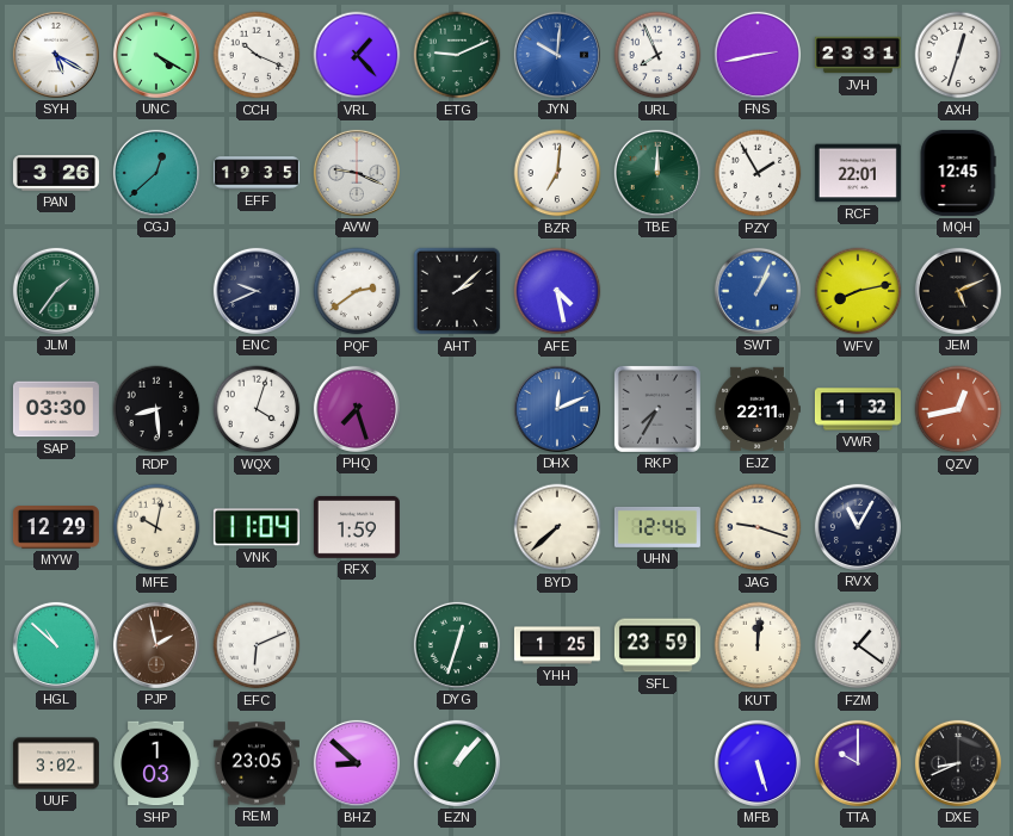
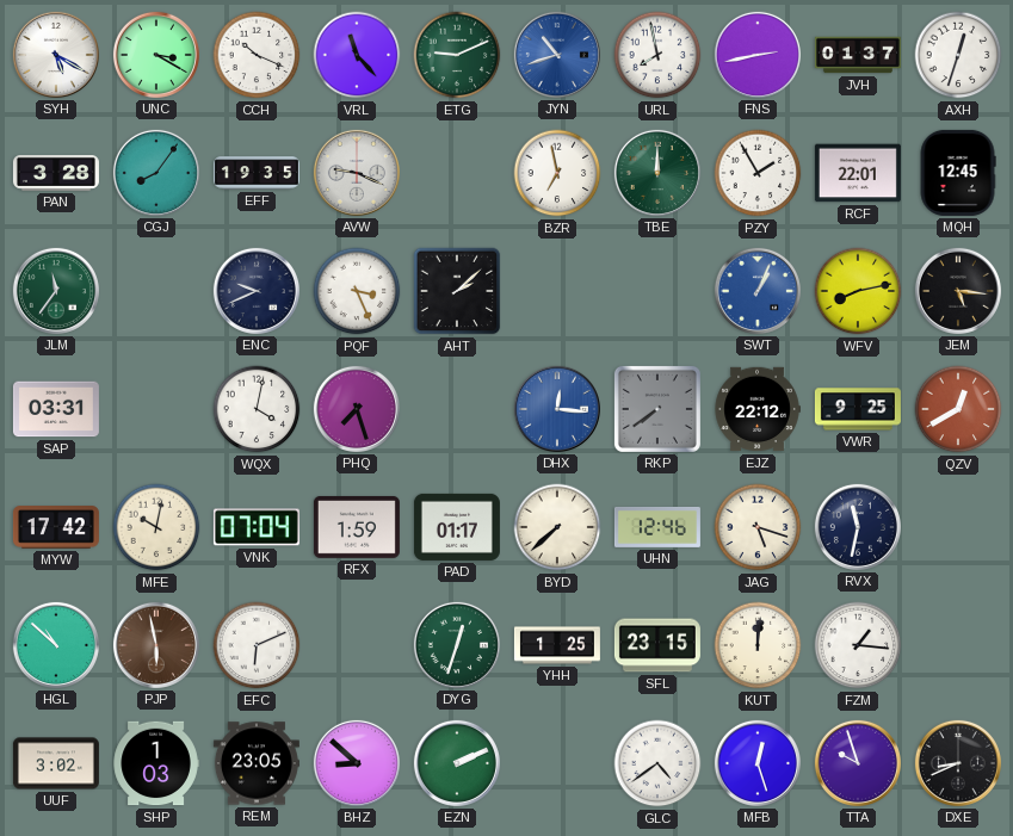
UNC: 4:20 -> 3:20
VRL: 1:23 -> 11:23
JYN: 10:01 -> 10:42
URL: 7:56 -> 7:58
JVH: 23:31 -> 01:37
PAN: 3:26 -> 3:28
CGJ: 12:38 -> 8:06
BZR: 7:01 -> 6:58
JLM: 1:36 -> 11:36
PQF: 2:39 -> 3:26
AFE: 4:28 -> none
JEM: 5:11 -> 5:16
SAP: 03:30 -> 03:31
RDP: 8:29 -> none
WQX: 4:03 -> 4:02
DHX: 12:11 -> 12:16
RKP: 7:35 -> 7:39
EJZ: 22:11 -> 22:12
VWR: 1:32 -> 9:25
QZV: 12:43 -> 12:40
MYW: 12:29 -> 17:42
VNK: 11:04 -> 07:04
PAD: none -> 01:17
JAG: 9:18 -> 5:18
RVX: 11:05 -> 11:32
PJP: 1:58 -> 5:58
SFL: 23:59 -> 23:15
FZM: 1:21 -> 1:16
EZN: 1:07 -> 2:11
GLC: none -> 4:39
MFB: 5:27 -> 12:27
TTA: 10:00 -> 9:57
